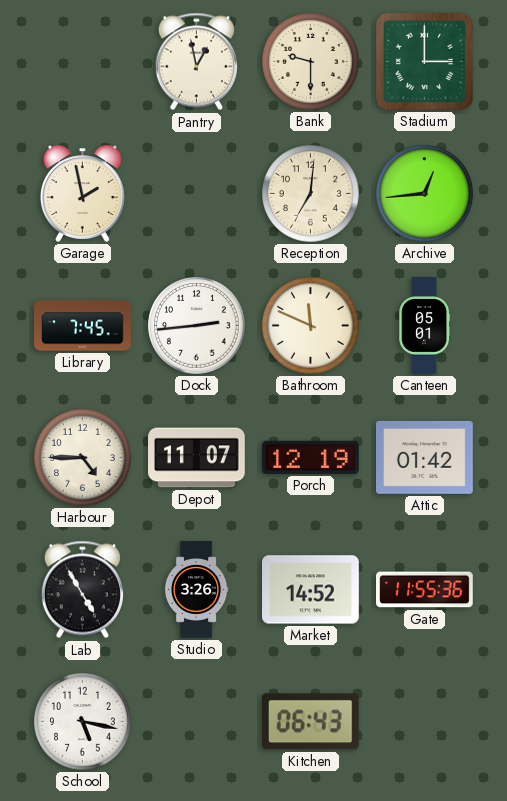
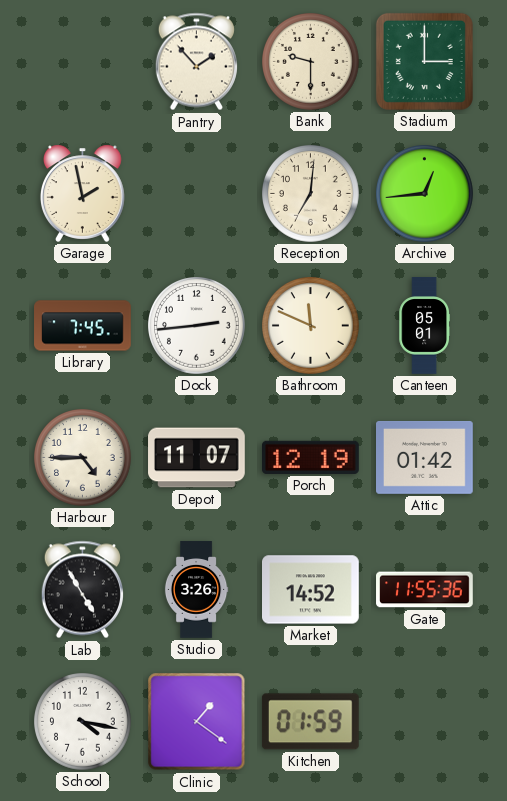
Pantry: 12:58 -> 1:53
School: 5:17 -> 4:17
Clinic: none -> 1:21
Kitchen: 06:43 -> 01:59
